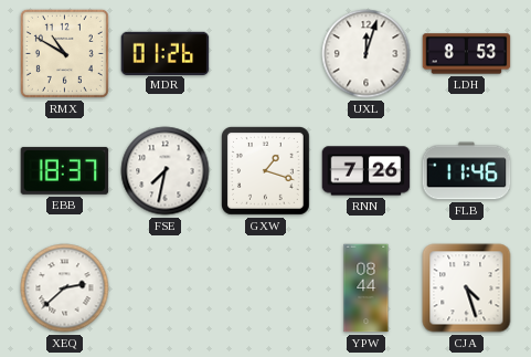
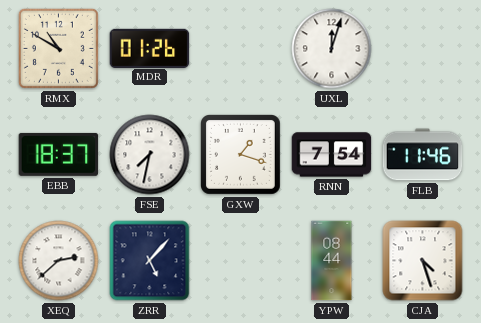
LDH: 8:53 -> none
RNN: 7:26 -> 7:54
ZRR: none -> 5:07
